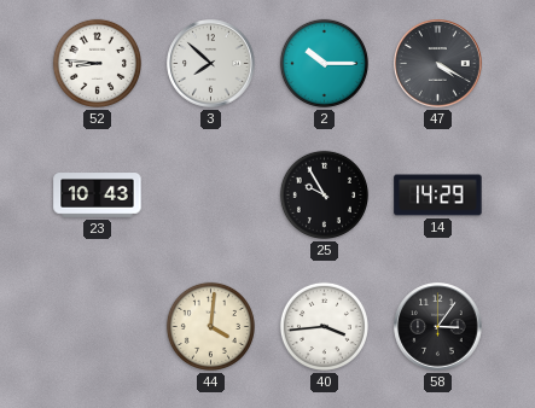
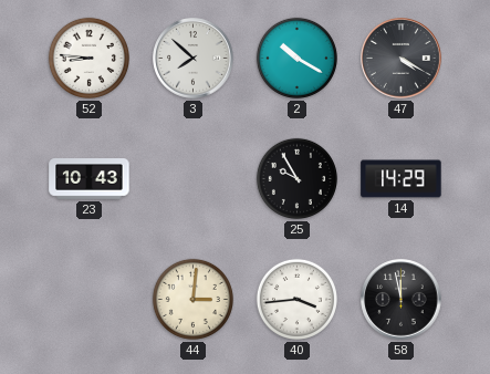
2: 10:15 -> 10:20
44: 4:01 -> 3:01
58: 3:06 -> 11:58
